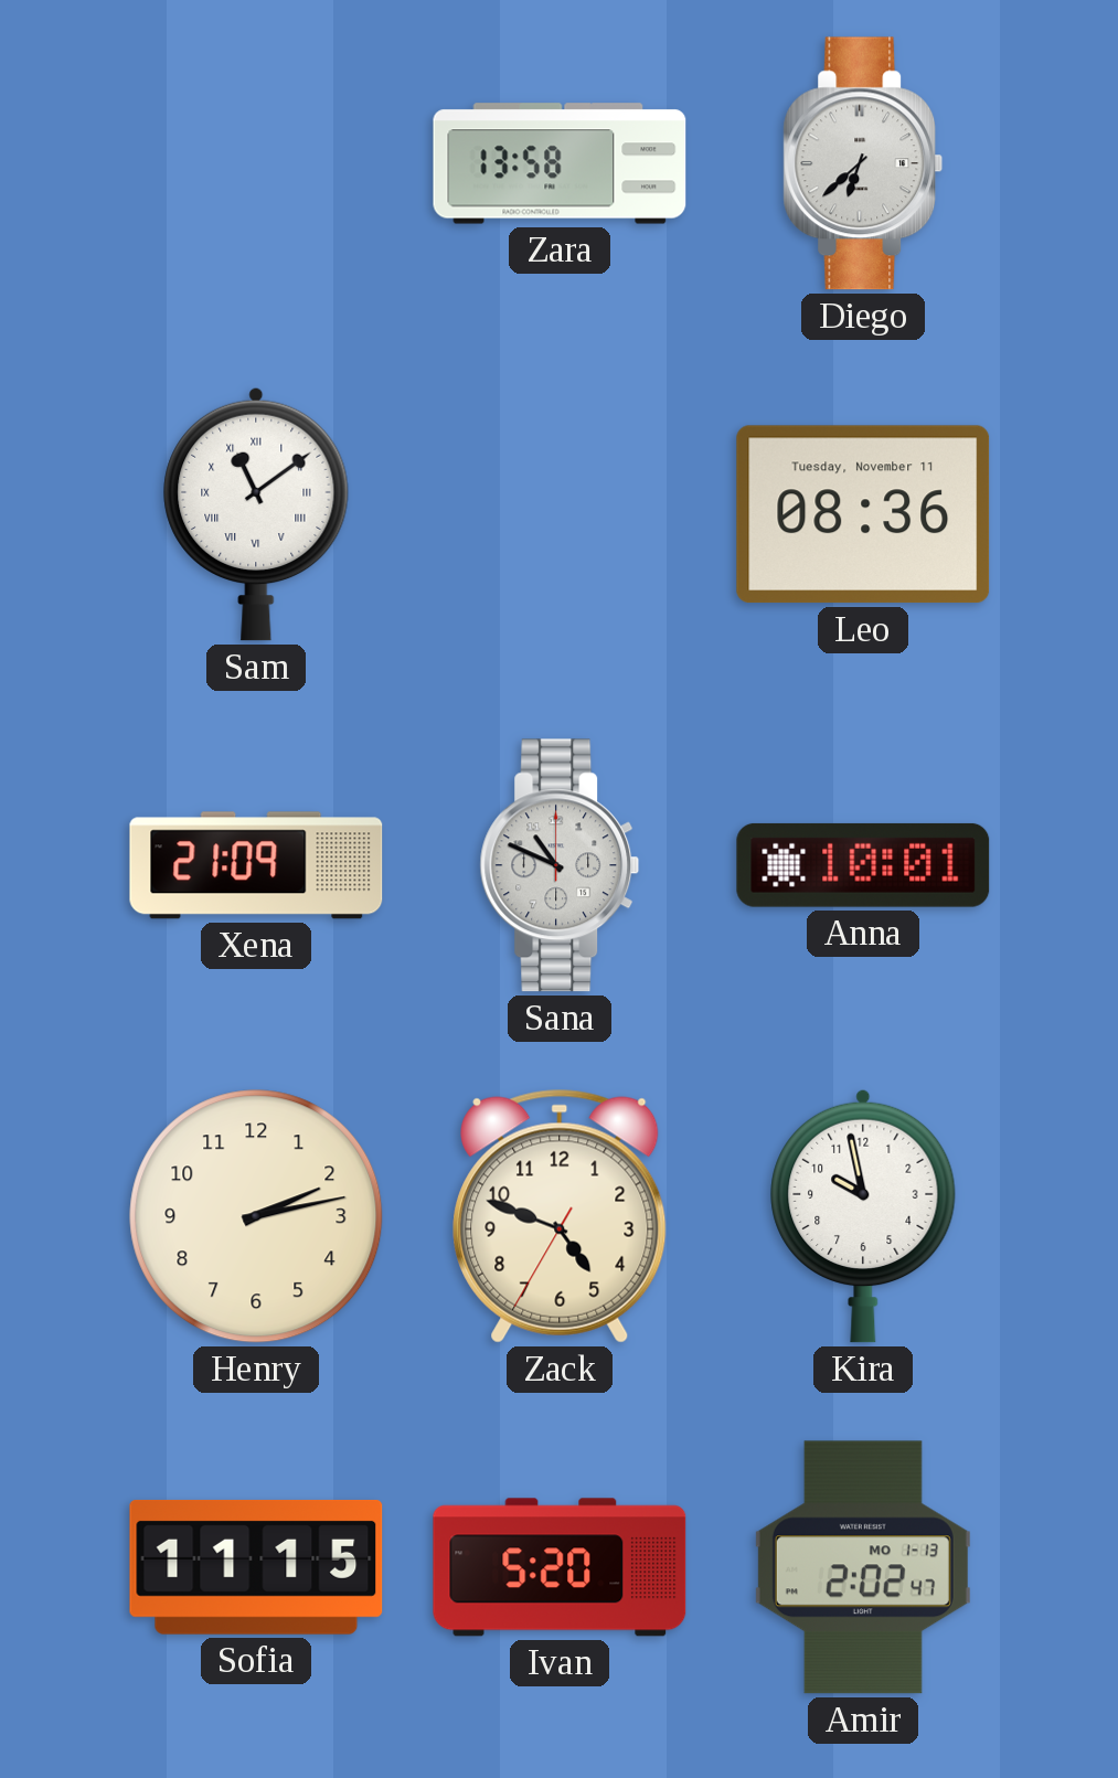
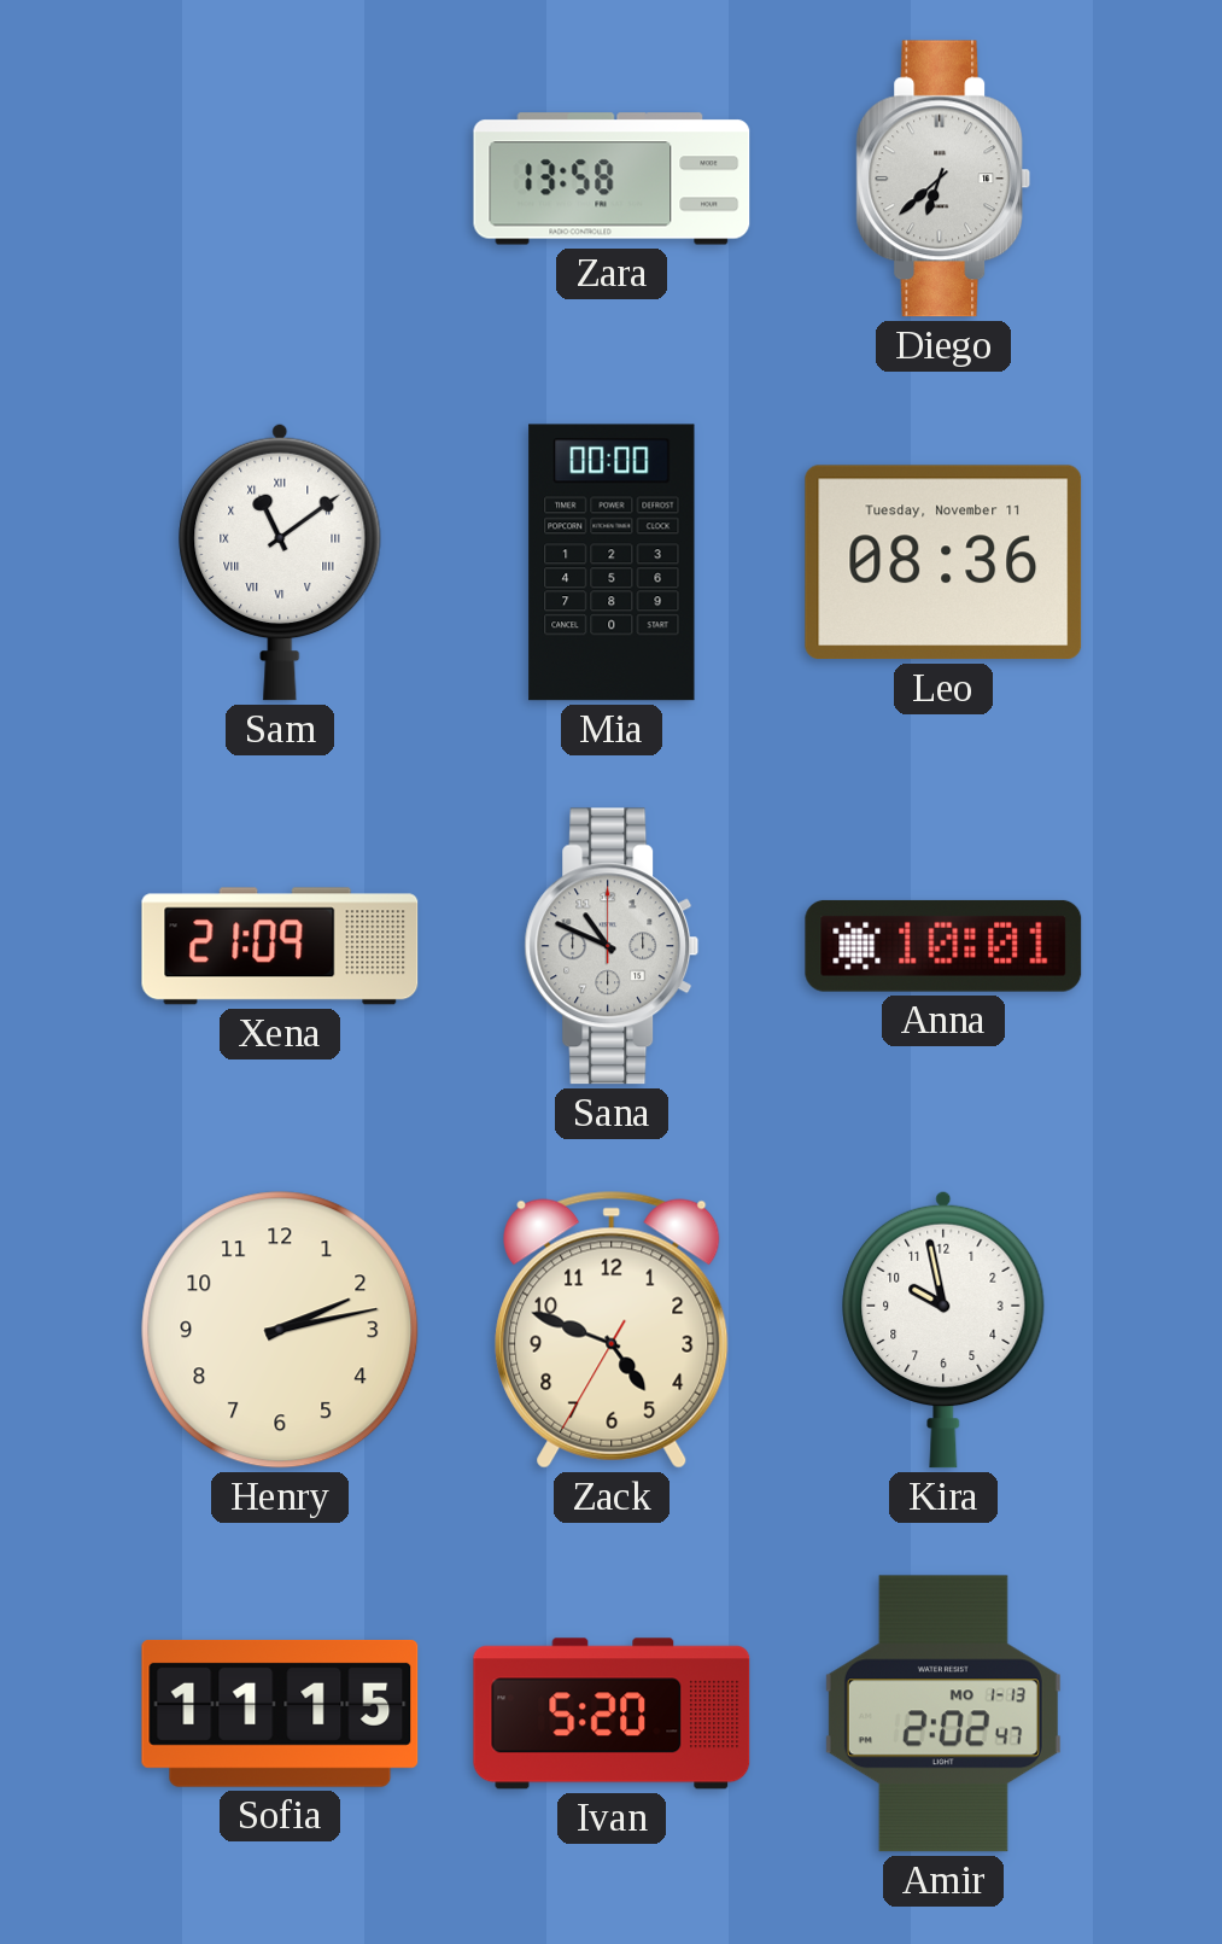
Mia: none -> 00:00
